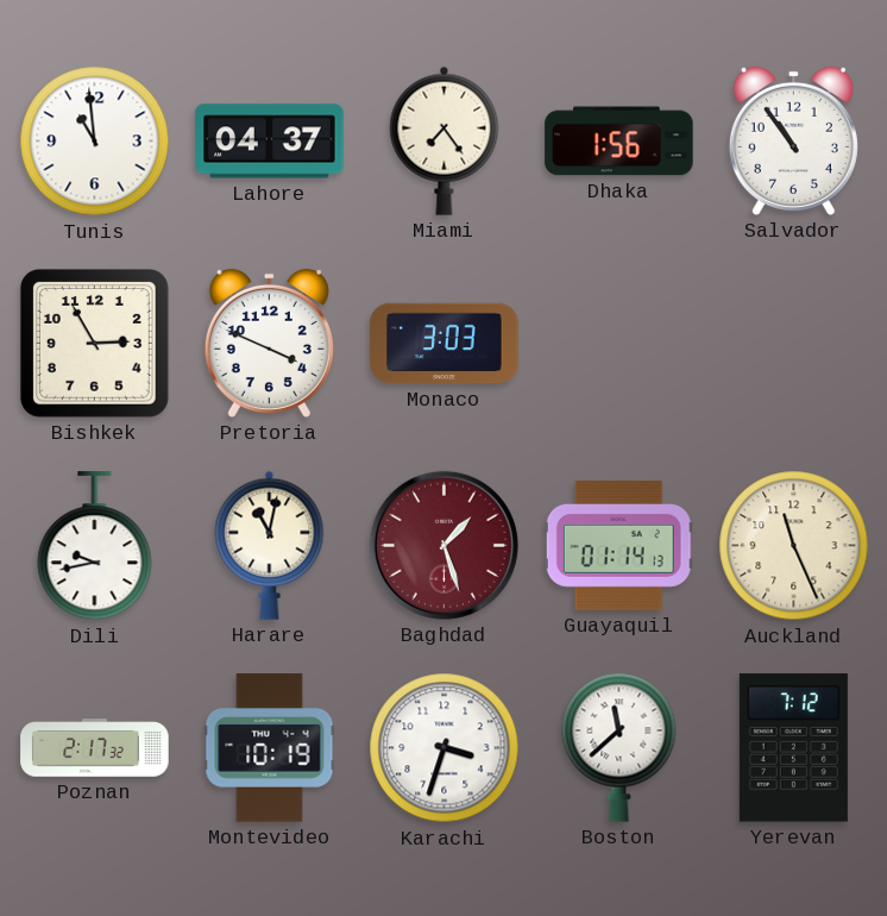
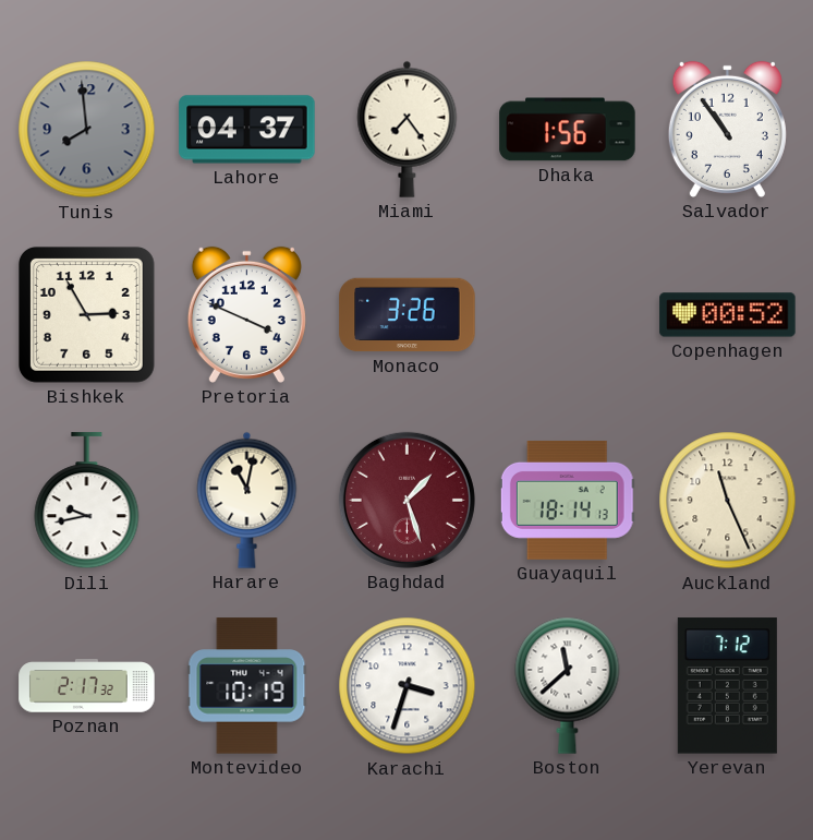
Tunis: 10:59 -> 7:59
Tunis dial: white -> grey
Monaco: 3:03 -> 3:26
Copenhagen: none -> 00:52
Guayaquil: 01:14 -> 18:14
